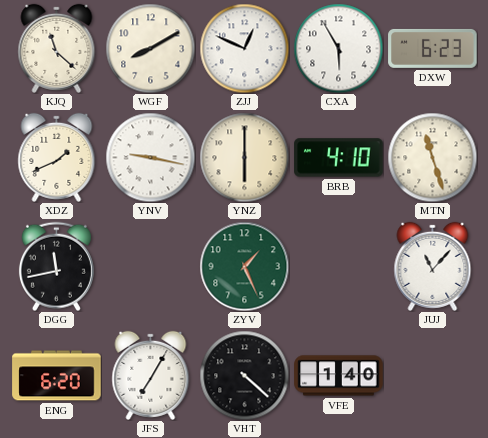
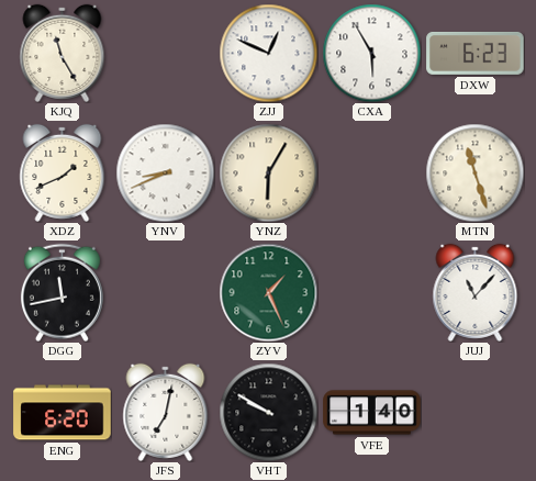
KJQ: 11:22 -> 11:25
WGF: 8:10 -> none
YNV: 9:17 -> 8:41
YNZ: 6:00 -> 6:05
BRB: 4:10 -> none
JFS: 7:05 -> 7:02
VHT: 4:22 -> 9:50
